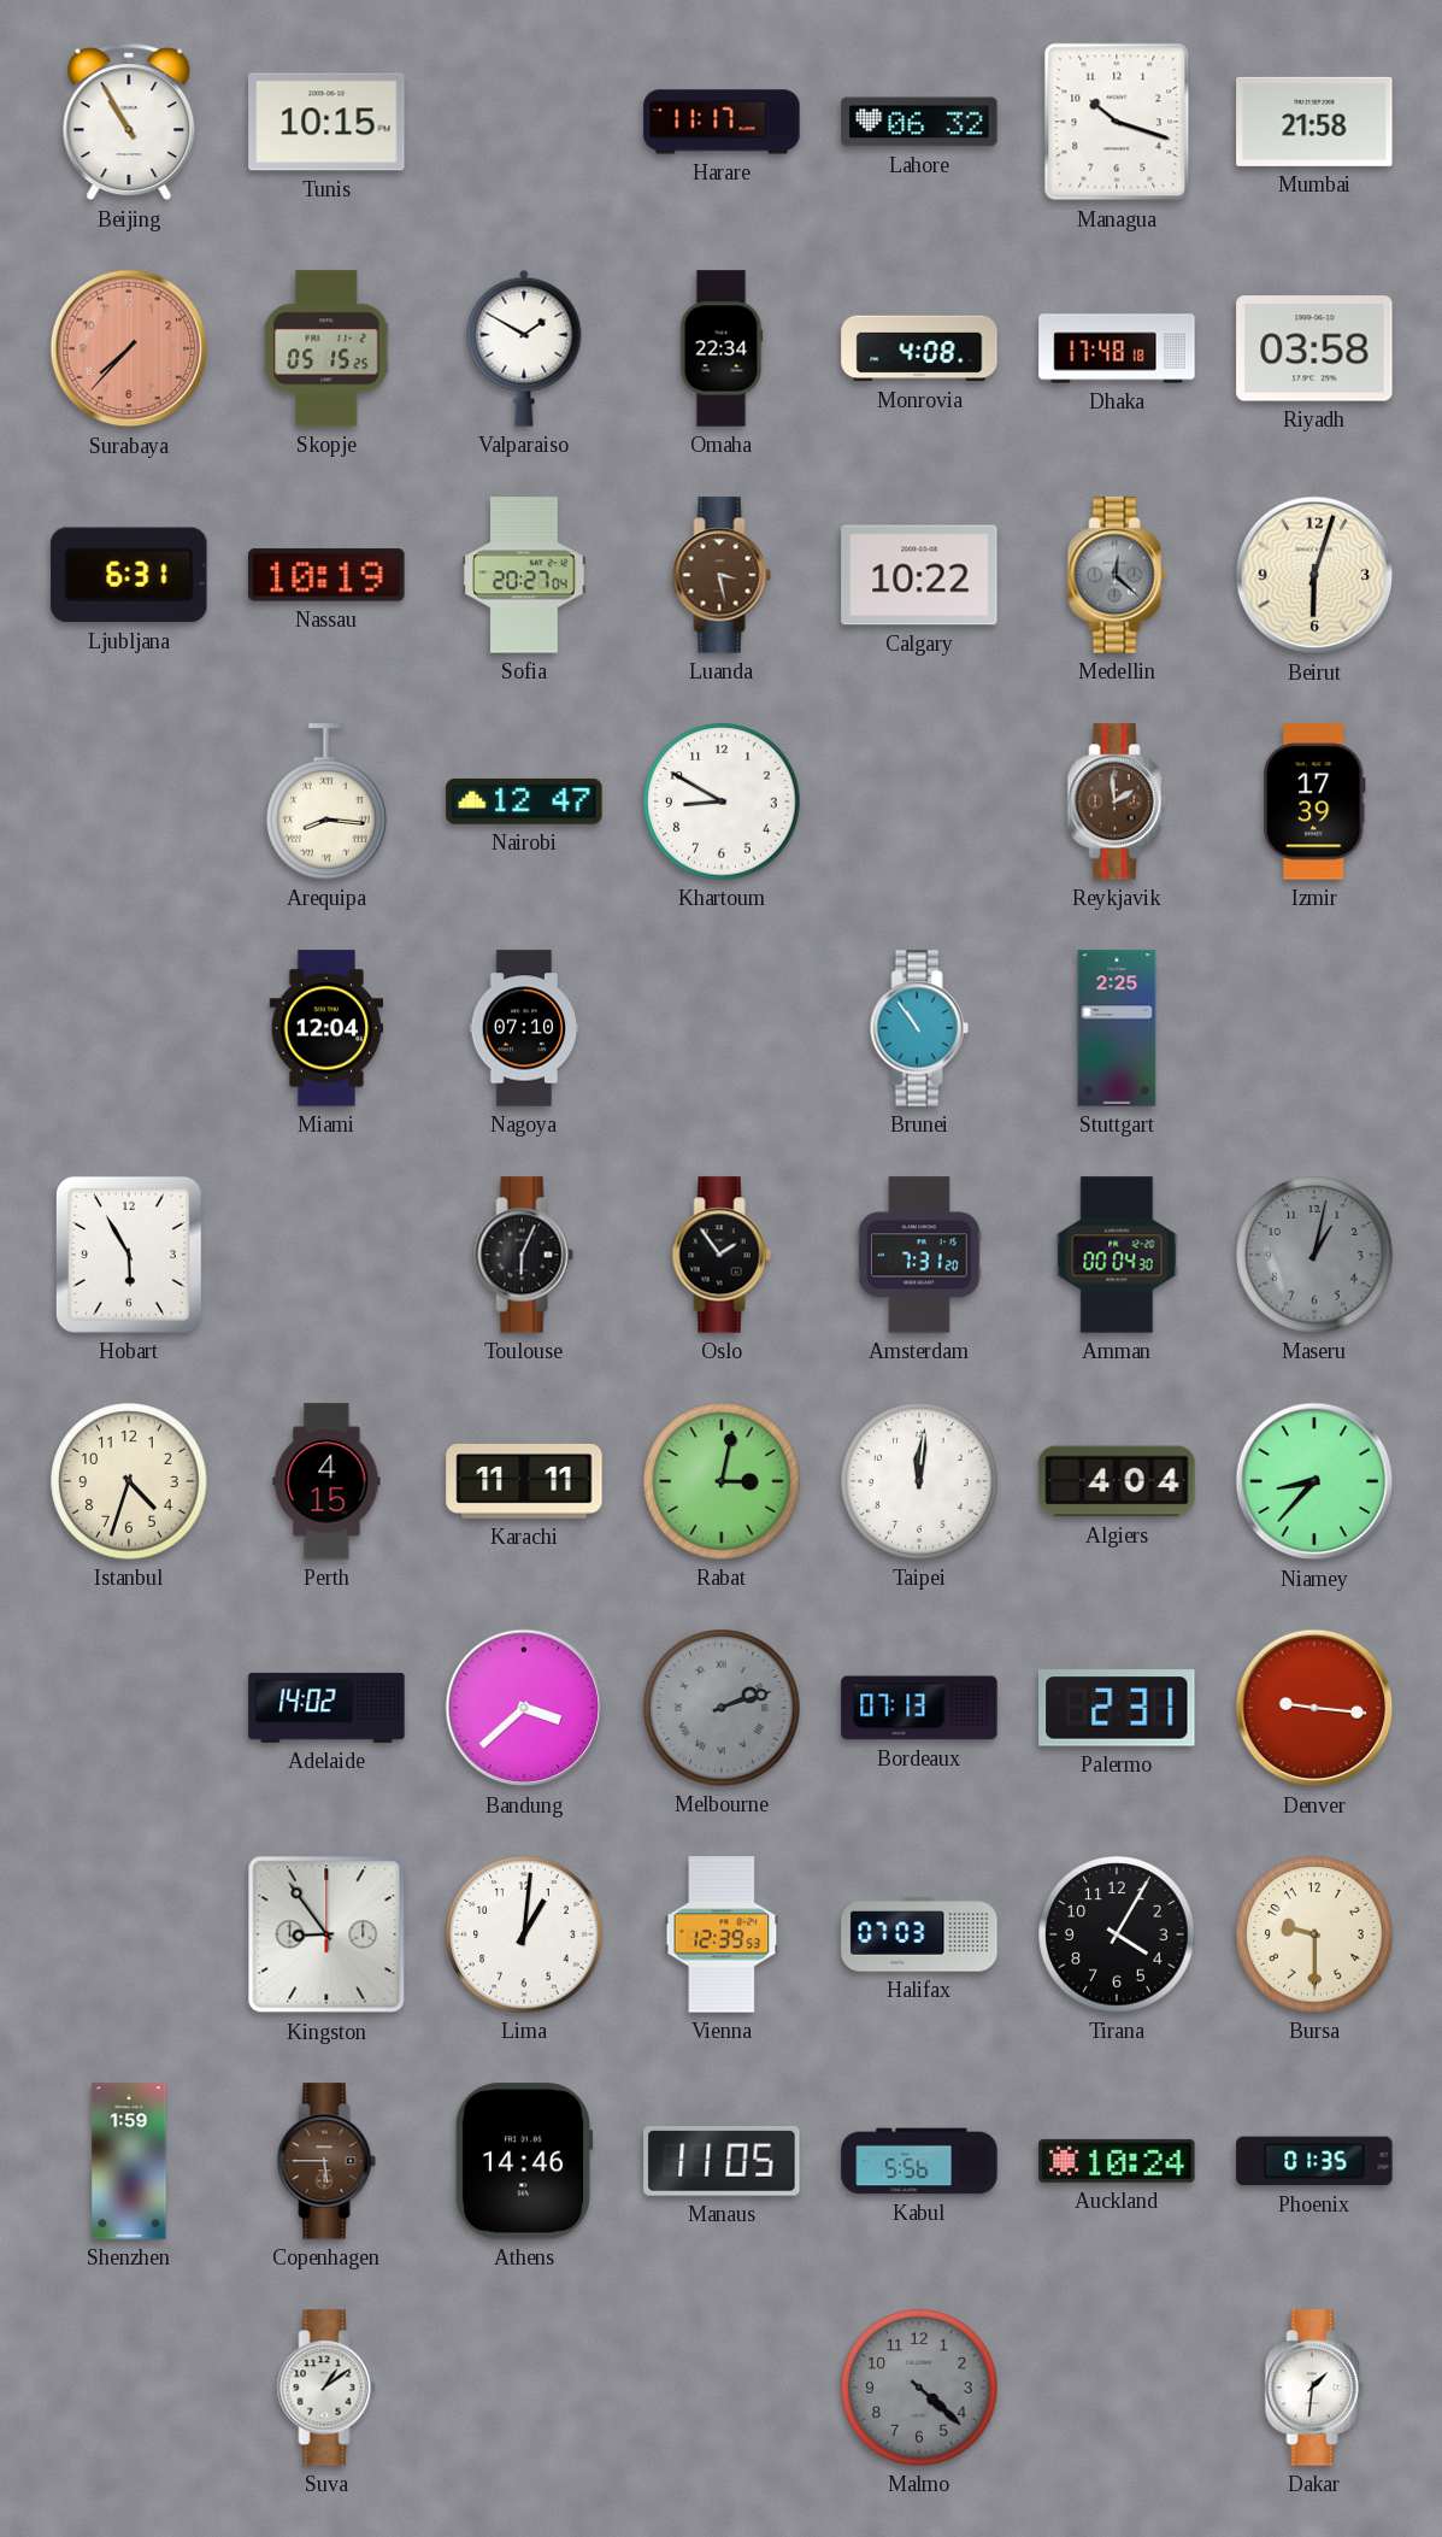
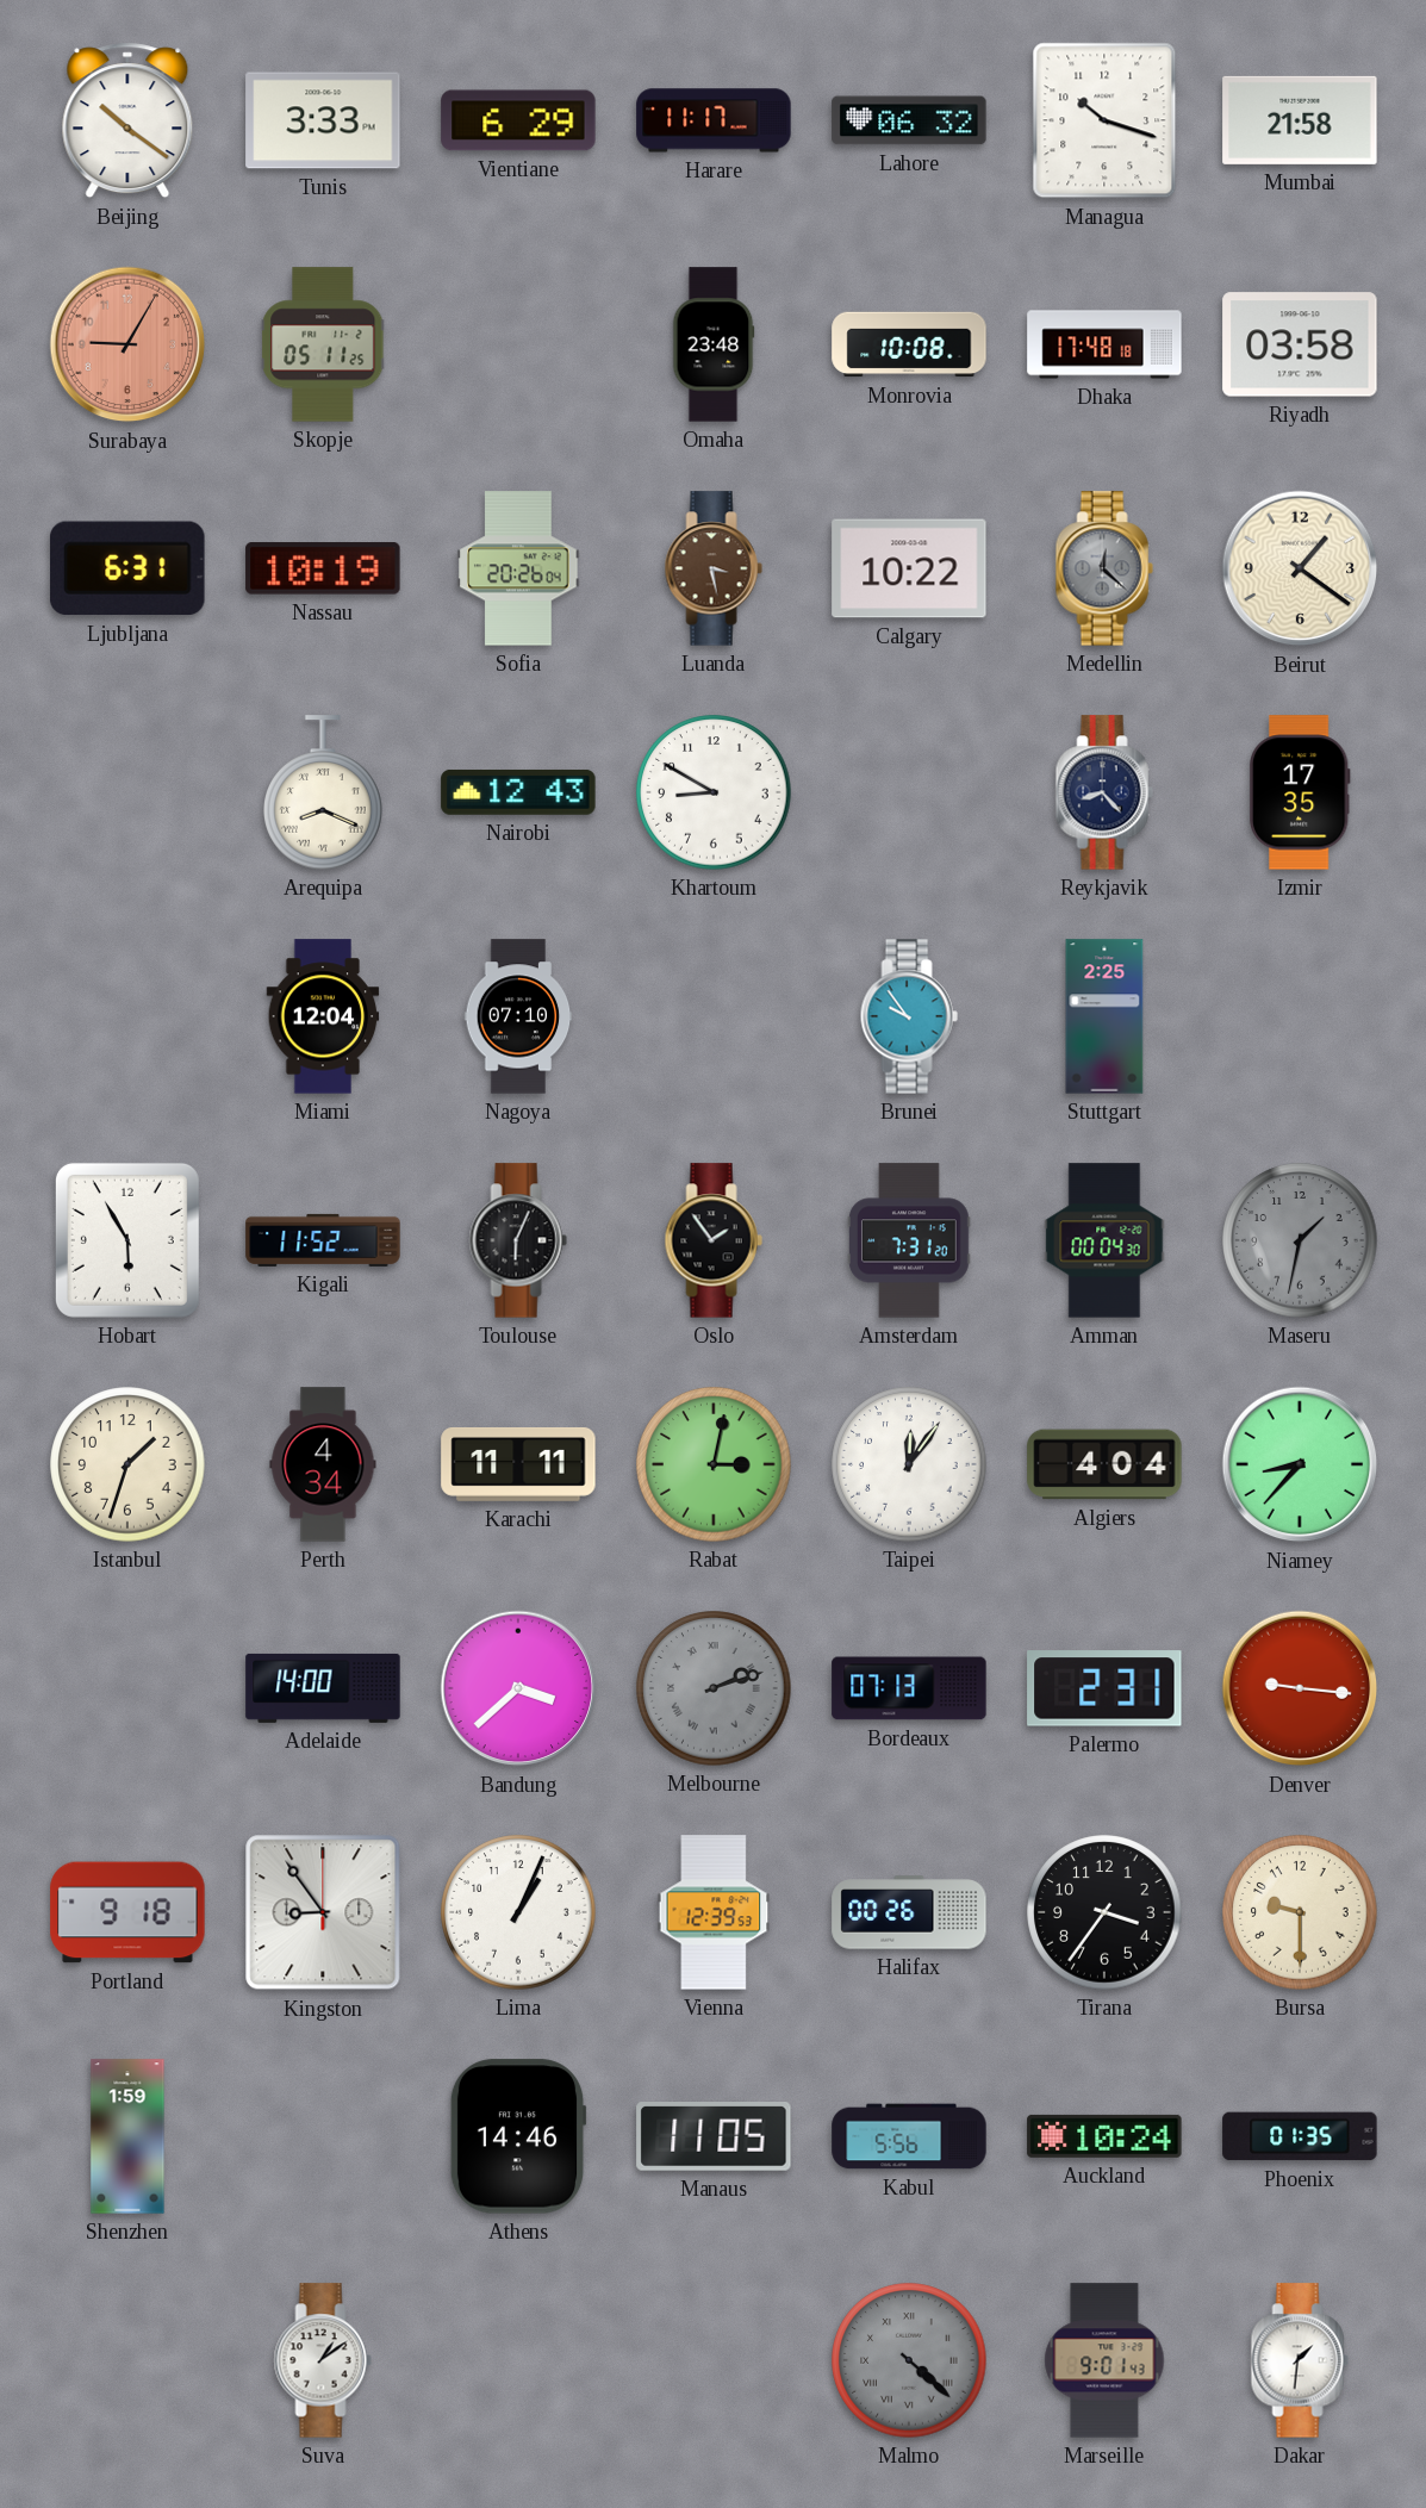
Beijing: 10:55 -> 10:21
Tunis: 10:15 -> 3:33
Vientiane: none -> 6:29
Surabaya: 7:37 -> 9:05
Skopje: 05:15 -> 05:11
Valparaiso: 1:50 -> none
Omaha: 22:34 -> 23:48
Monrovia: 4:08 -> 10:08
Sofia: 20:27 -> 20:26
Beirut: 6:03 -> 1:21
Arequipa: 8:16 -> 8:19
Nairobi: 12:47 -> 12:43
Reykjavik: 1:59 -> 8:23
Reykjavik dial: brown -> navy
Izmir: 17:39 -> 17:35
Brunei: 10:54 -> 9:54
Kigali: none -> 11:52
Maseru: 1:02 -> 1:32
Istanbul: 4:33 -> 1:33
Perth: 4:15 -> 4:34
Taipei: 12:01 -> 12:06
Adelaide: 14:02 -> 14:00
Portland: none -> 9:18
Lima: 1:01 -> 1:04
Halifax: 07:03 -> 00:26
Tirana: 4:05 -> 3:36
Copenhagen: 5:45 -> none
Malmo numerals: Arabic -> Roman
Marseille: none -> 9:01
